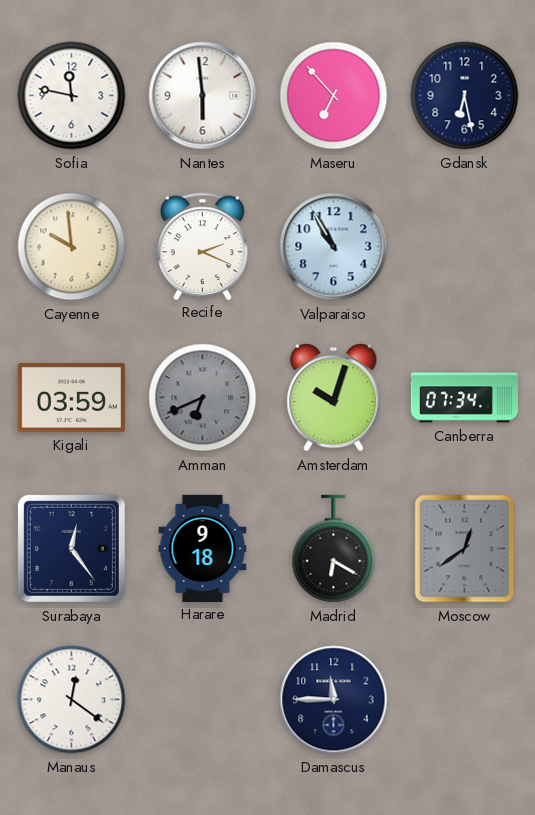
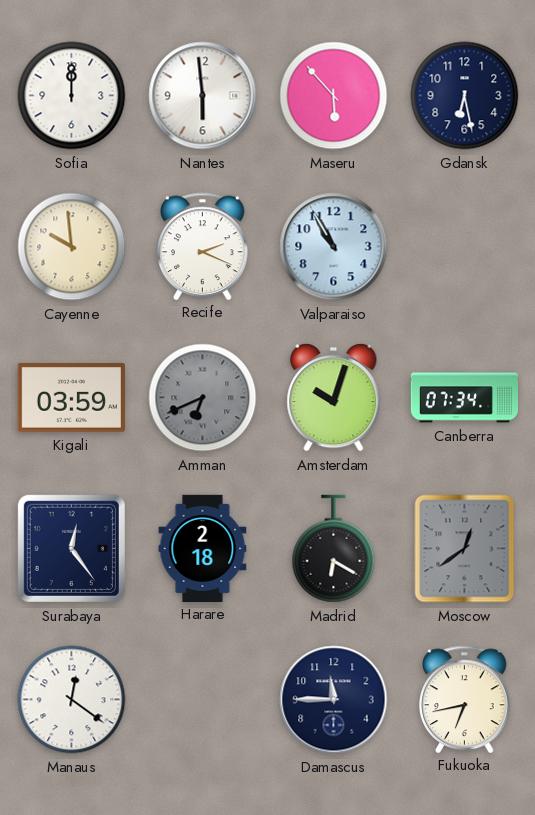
Sofia: 11:47 -> 12:00
Maseru: 6:53 -> 5:53
Harare: 9:18 -> 2:18
Fukuoka: none -> 6:43
